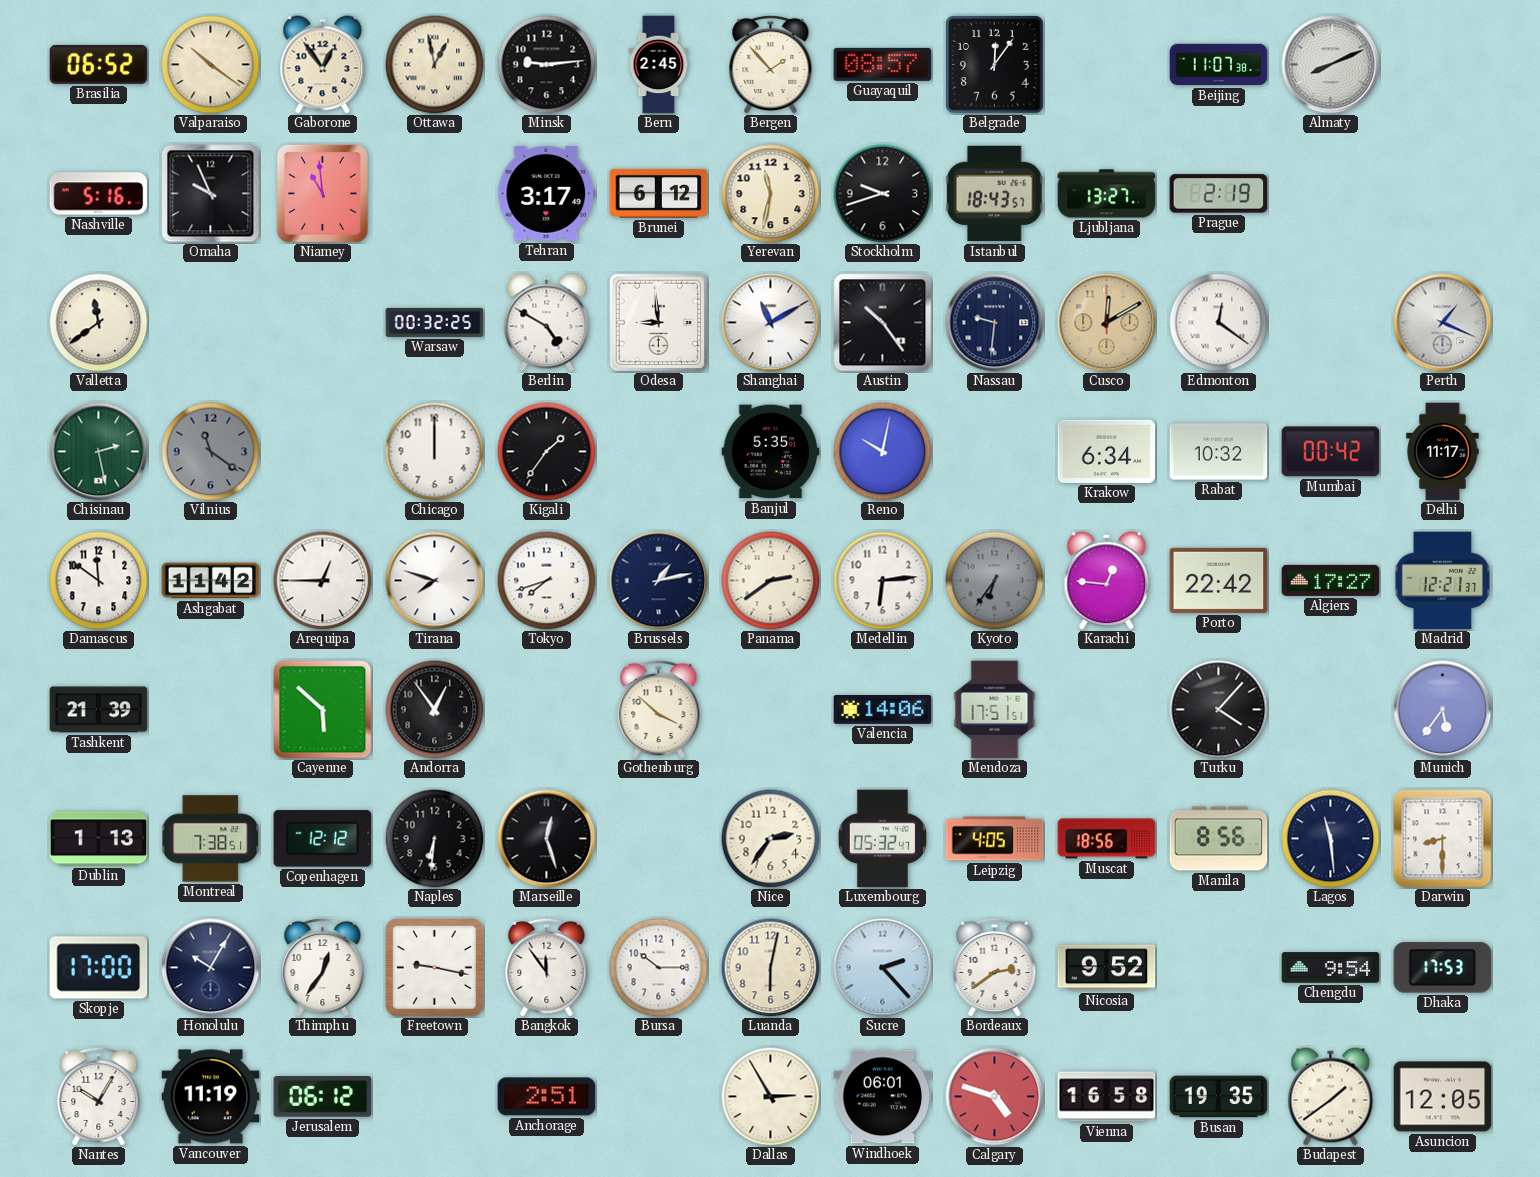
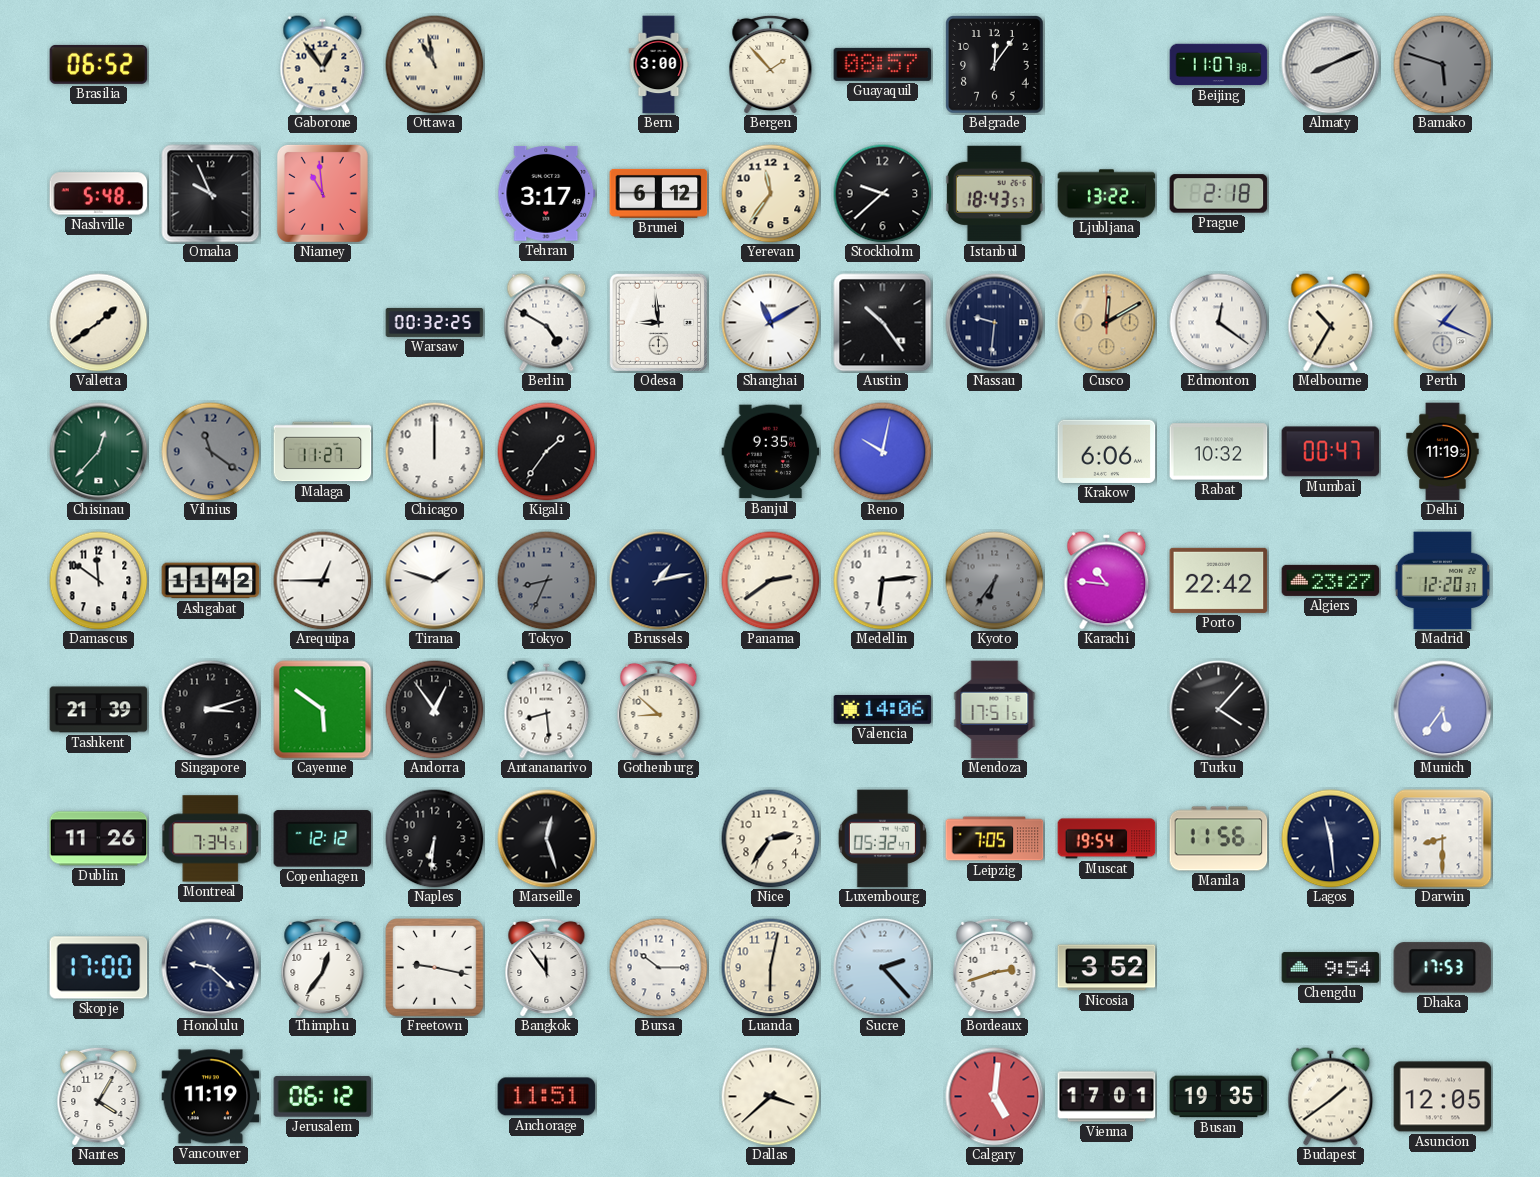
Valparaiso: 10:21 -> none
Ottawa: 12:58 -> 10:58
Minsk: 9:14 -> none
Bern: 2:45 -> 3:00
Bamako: none -> 5:48
Nashville: 5:16 -> 5:48
Yerevan: 11:32 -> 11:36
Stockholm: 9:42 -> 9:38
Ljubljana: 13:27 -> 13:22
Prague: 2:19 -> 2:18
Valletta: 11:39 -> 1:39
Melbourne: none -> 10:35
Chisinau: 2:28 -> 12:37
Malaga: none -> 11:27
Banjul: 5:35 -> 9:35
Krakow: 6:34 -> 6:06
Mumbai: 00:42 -> 00:47
Delhi: 11:17 -> 11:19
Tirana: 7:48 -> 1:48
Tokyo: 7:42 -> 8:34
Tokyo dial: white -> grey
Karachi: 12:46 -> 10:46
Algiers: 17:27 -> 23:27
Madrid: 12:21 -> 12:20
Singapore: none -> 3:12
Cayenne: 5:52 -> 5:51
Antananarivo: none -> 8:29
Gothenburg: 3:52 -> 8:52
Dublin: 1:13 -> 11:26
Montreal: 7:38 -> 7:34
Leipzig: 4:05 -> 7:05
Muscat: 18:56 -> 19:54
Manila: 8:56 -> 11:56
Honolulu: 10:05 -> 9:22
Bordeaux: 2:39 -> 2:42
Nicosia: 9:52 -> 3:52
Nantes: 10:05 -> 4:05
Anchorage: 2:51 -> 11:51
Dallas: 2:55 -> 3:38
Windhoek: 06:01 -> none
Calgary: 4:48 -> 5:01
Vienna: 16:58 -> 17:01
